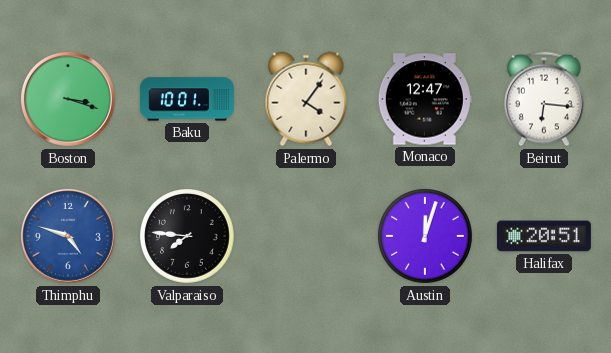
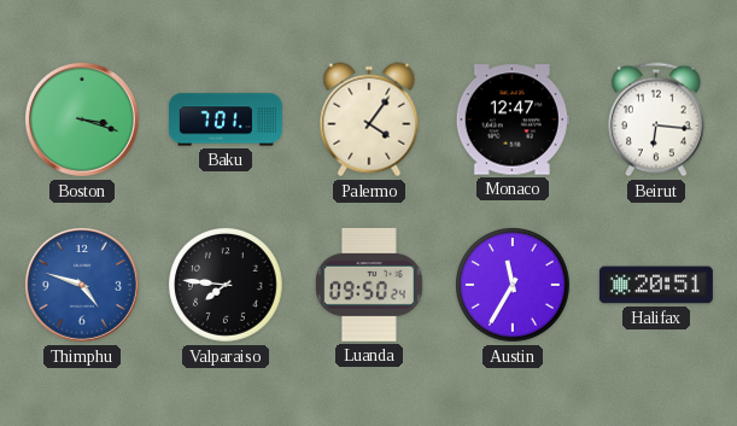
Baku: 10:01 -> 7:01
Luanda: none -> 09:50
Austin: 12:03 -> 11:35
